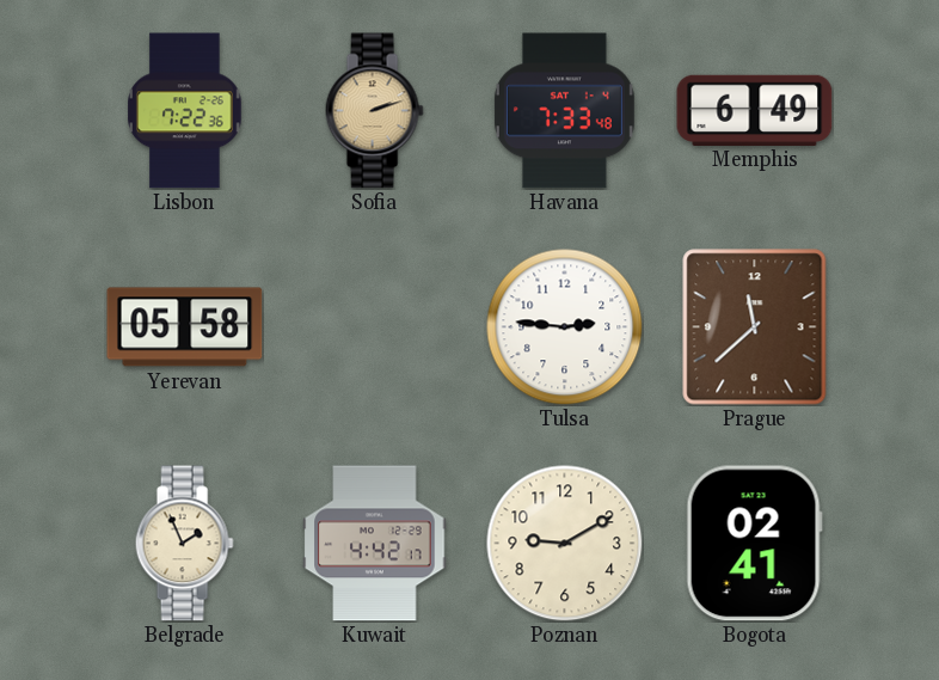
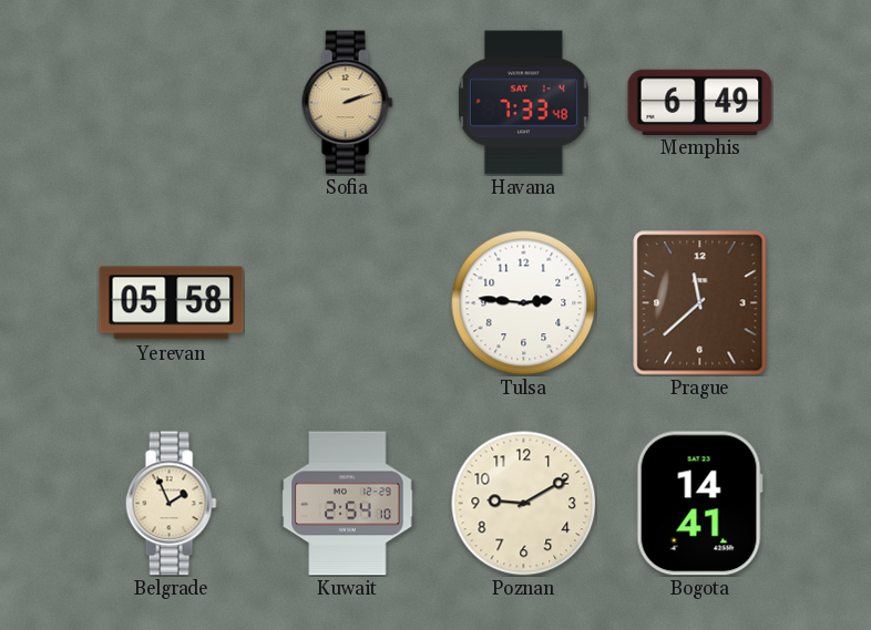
Lisbon: 7:22 -> none
Kuwait: 4:42 -> 2:54
Bogota: 02:41 -> 14:41
